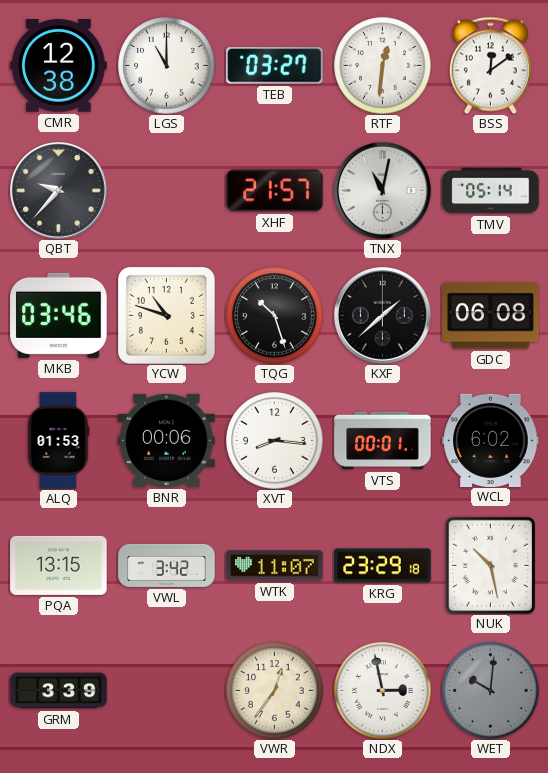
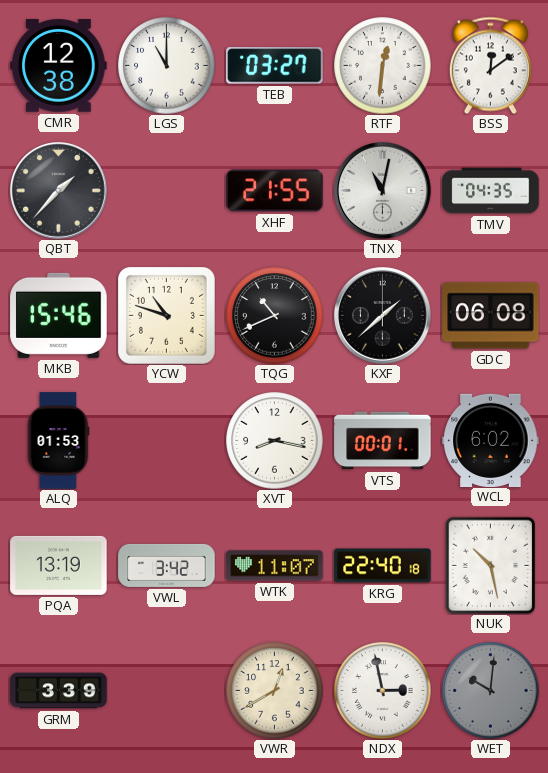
QBT: 9:37 -> 1:37
XHF: 21:57 -> 21:55
TMV: 05:14 -> 04:35
MKB: 03:46 -> 15:46
TQG: 10:27 -> 10:41
BNR: 00:06 -> none
XVT: 8:16 -> 8:17
PQA: 13:15 -> 13:19
KRG: 23:29 -> 22:40
VWR: 12:36 -> 12:40
